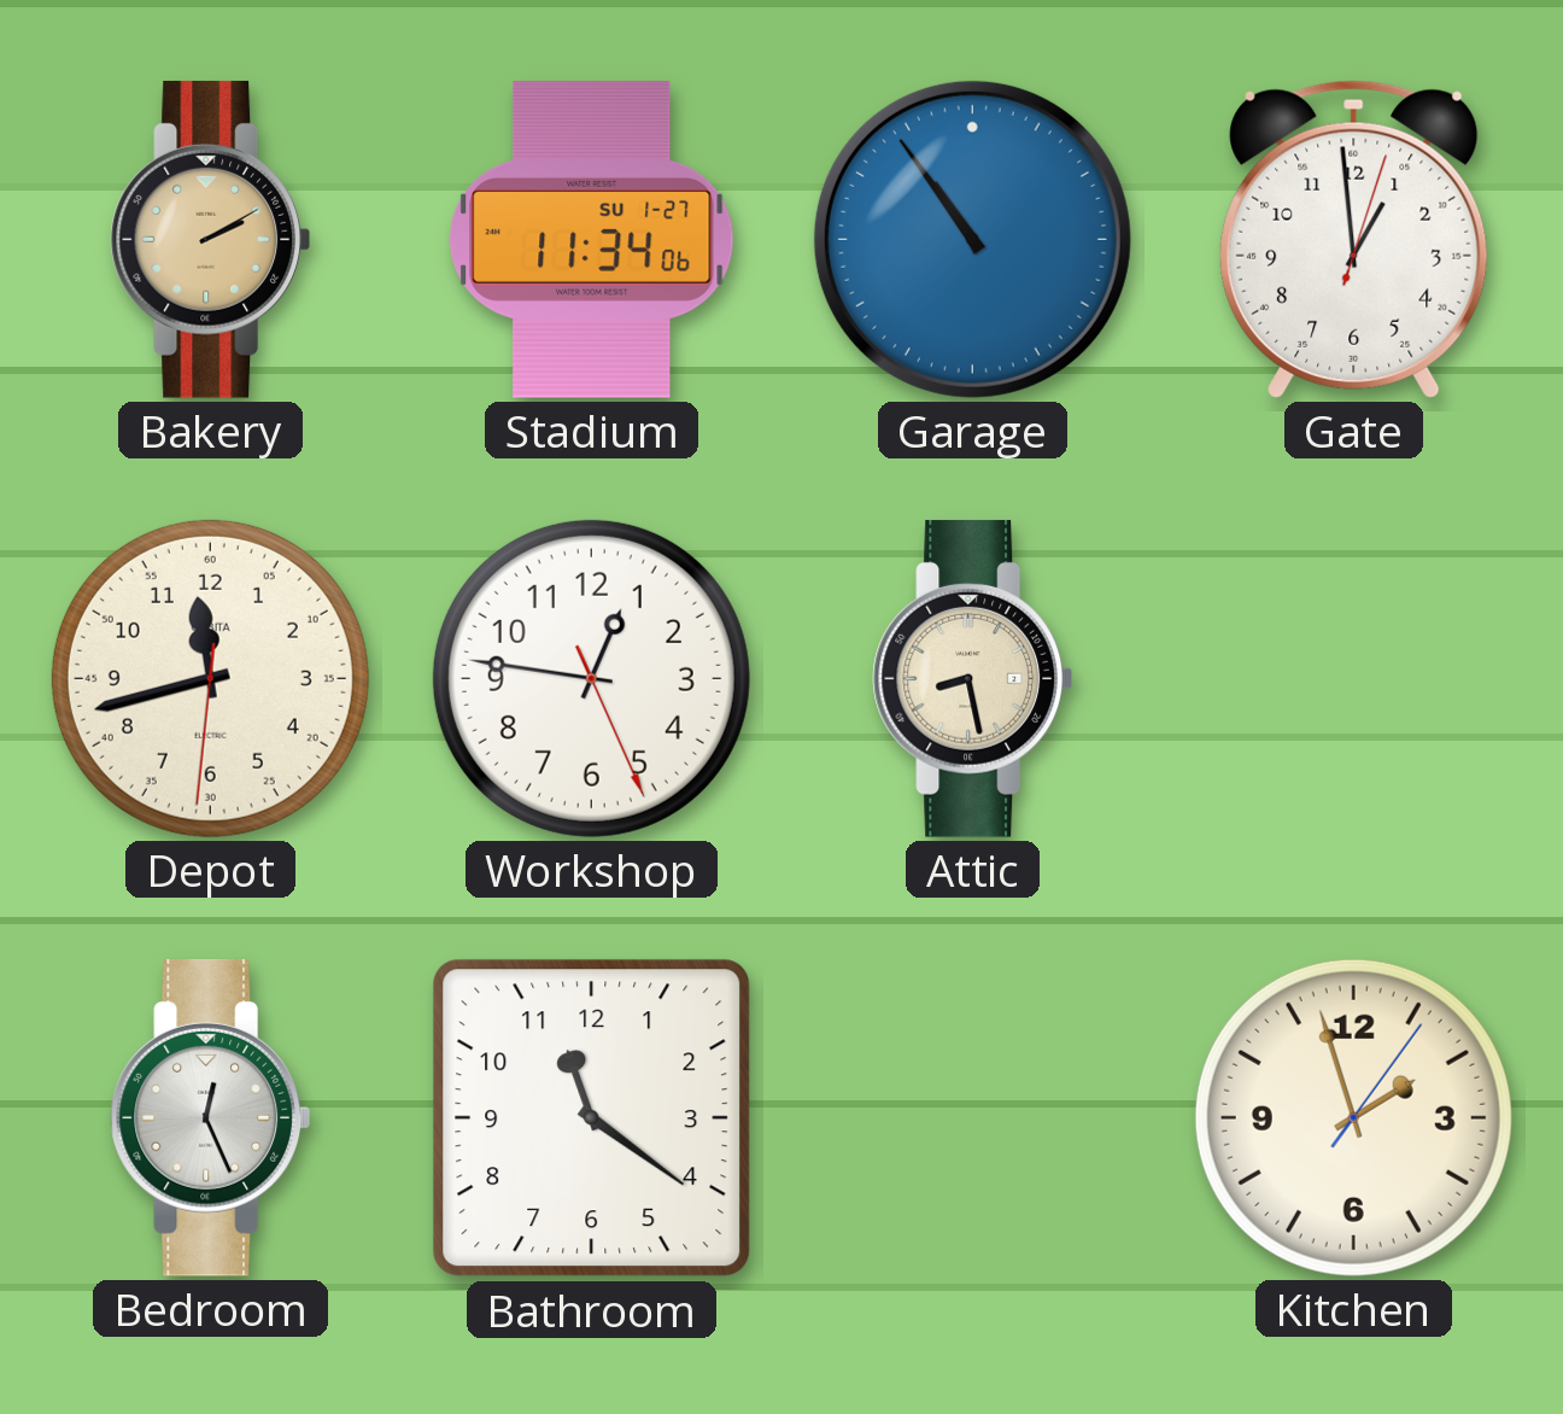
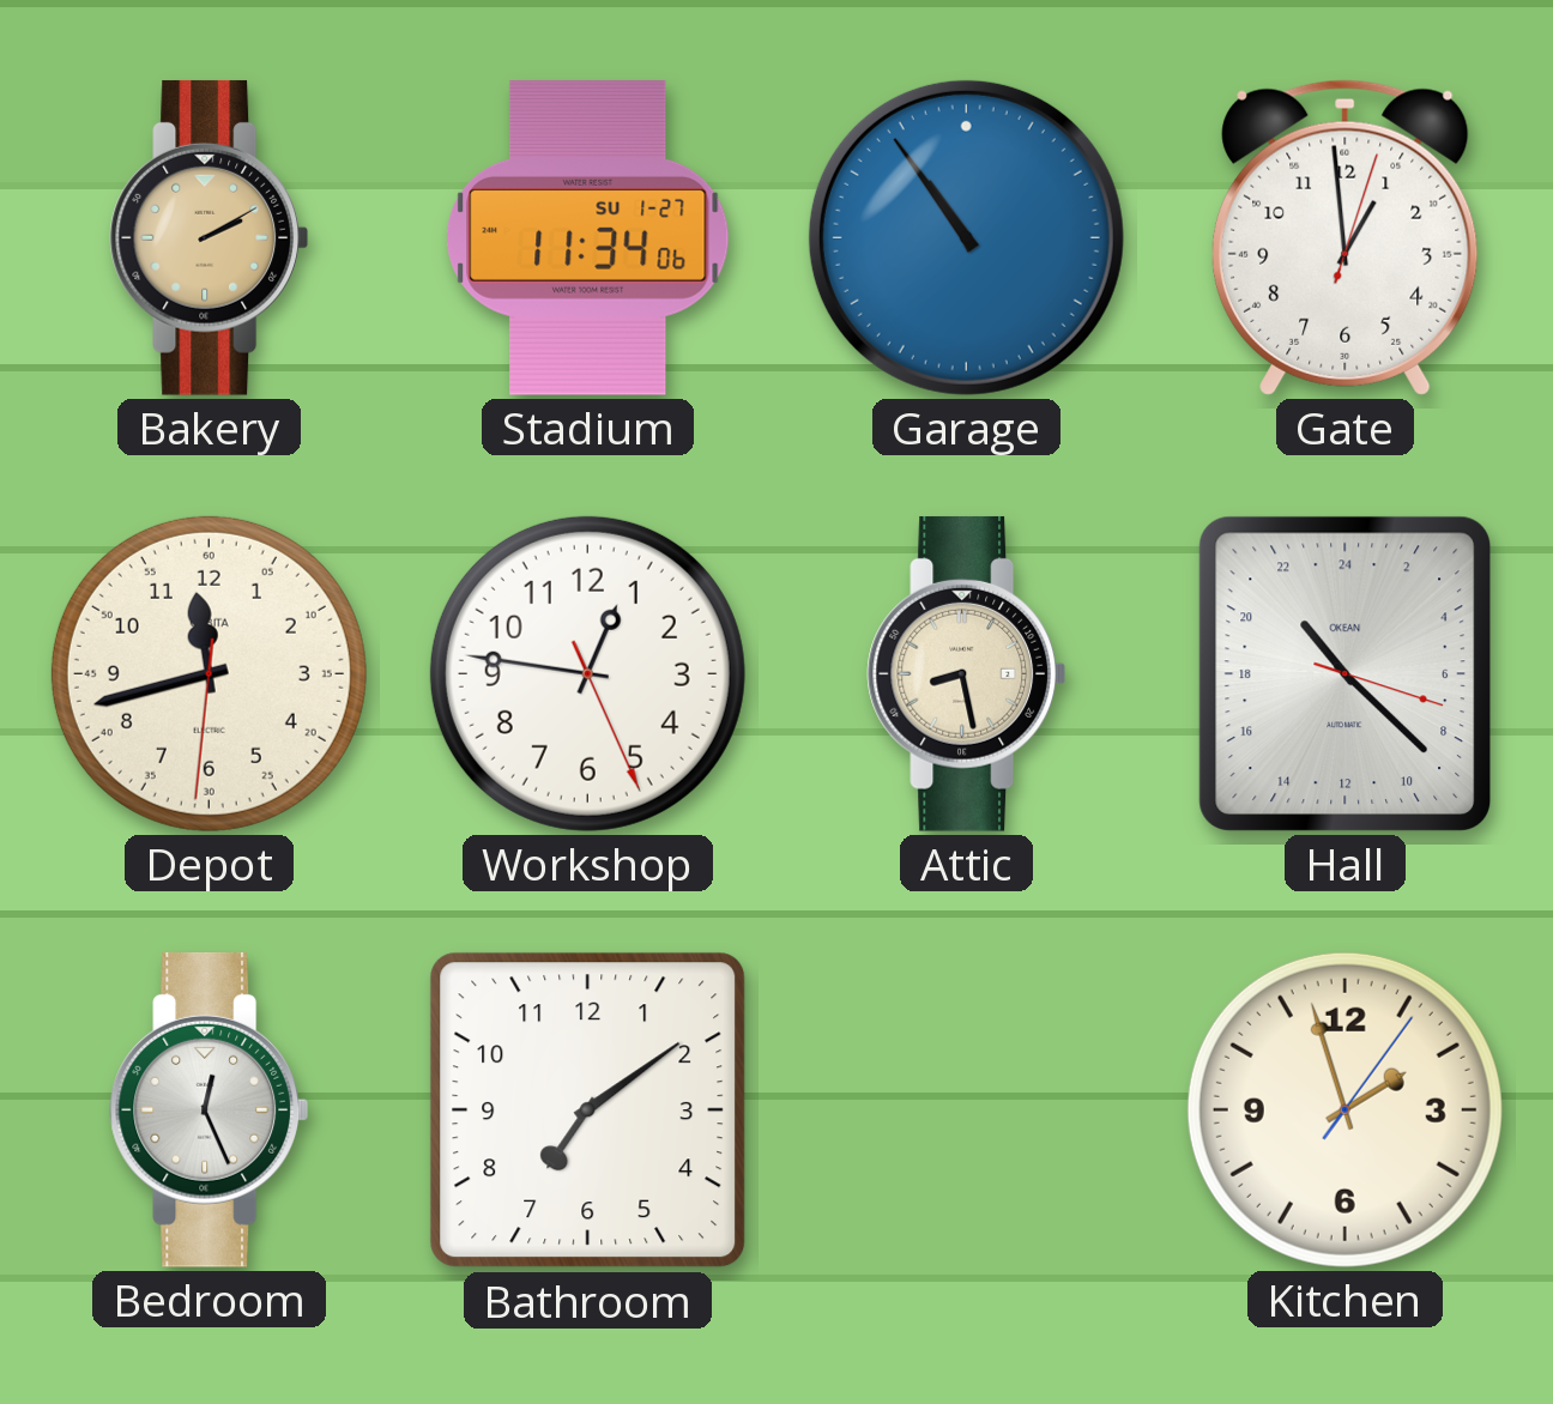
Hall: none -> 21:22
Bathroom: 11:21 -> 7:09
